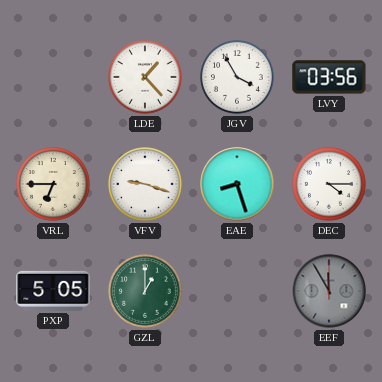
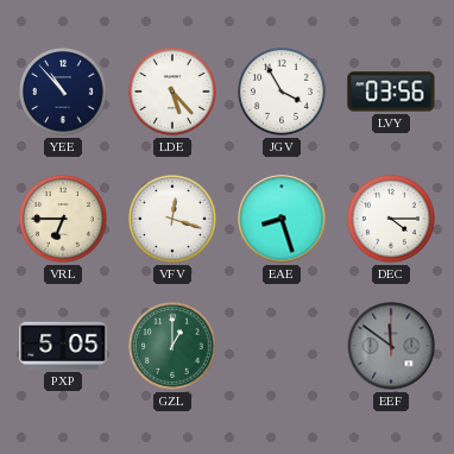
YEE: none -> 10:53
LDE: 1:23 -> 5:23
VFV: 9:18 -> 12:18
EEF: 11:55 -> 11:51
